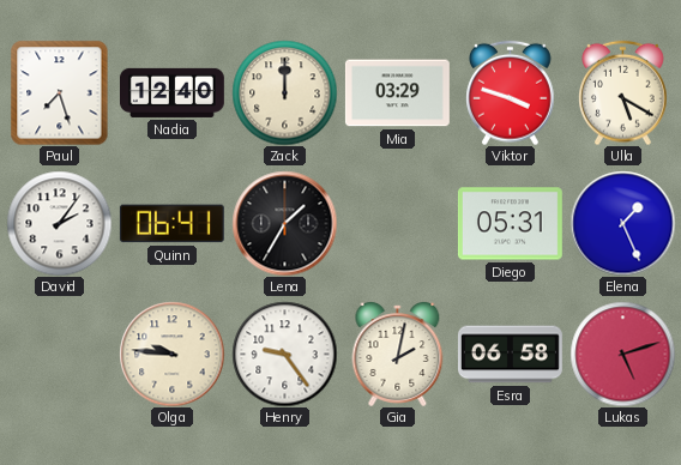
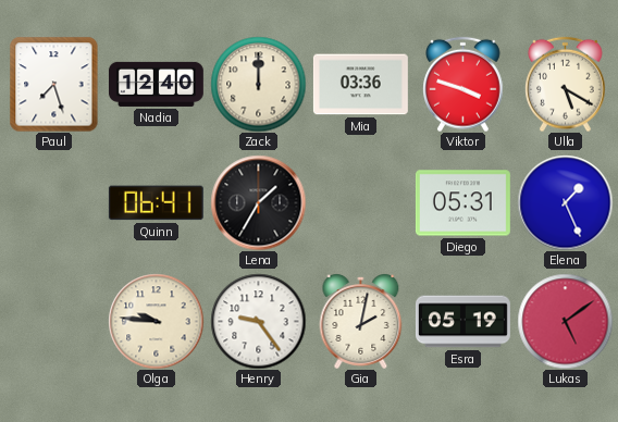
Mia: 03:29 -> 03:36
David: 2:06 -> none
Esra: 06:58 -> 05:19
Lukas: 5:12 -> 5:09
